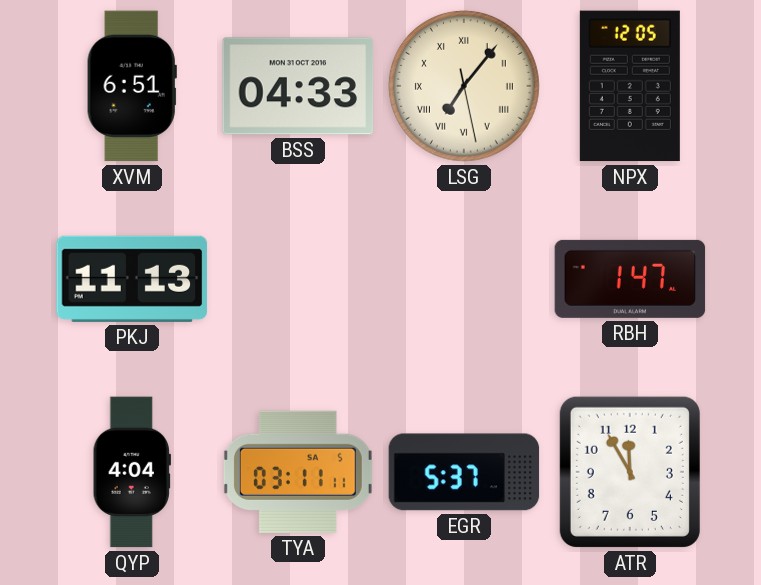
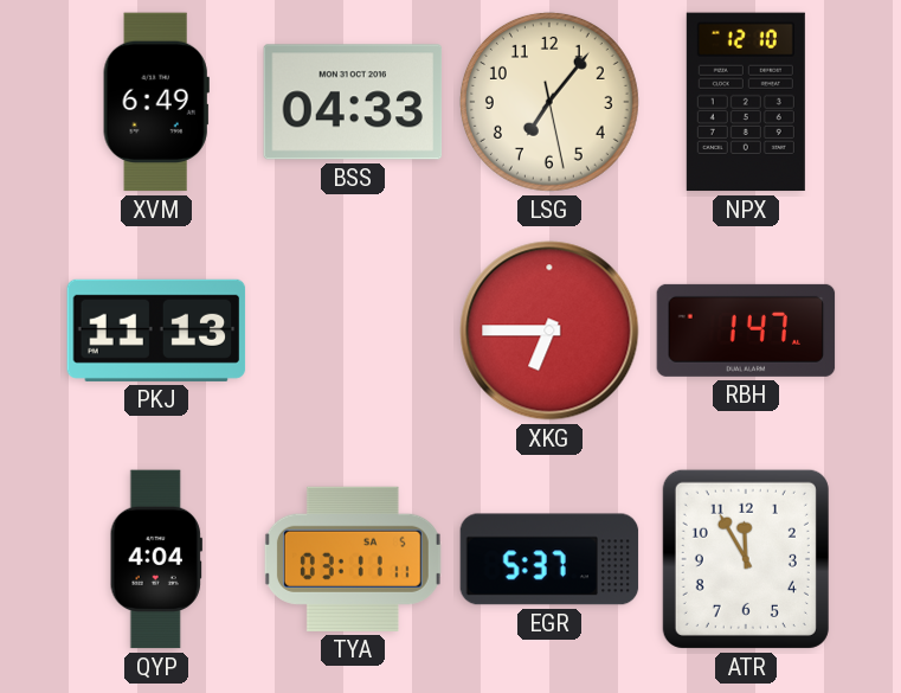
XVM: 6:51 -> 6:49
LSG numerals: Roman -> Arabic
NPX: 12:05 -> 12:10
XKG: none -> 6:45
